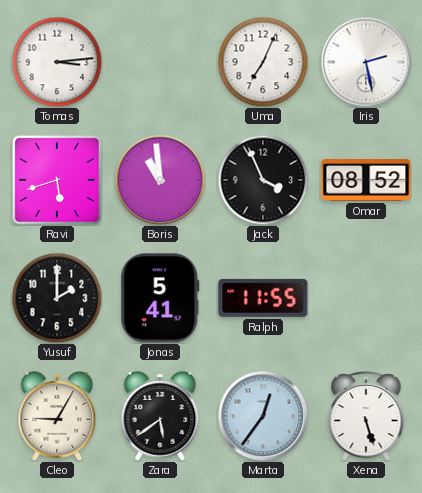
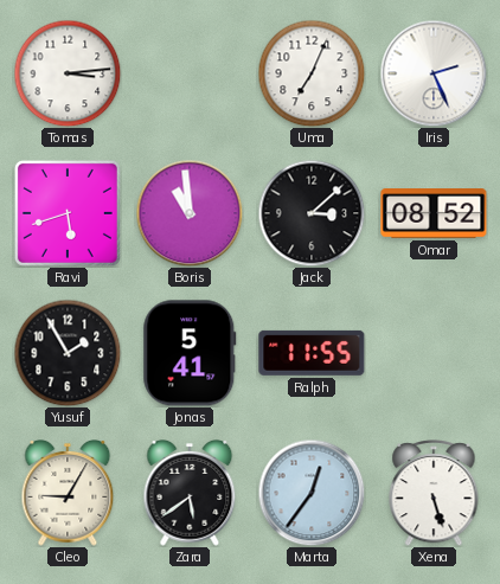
Iris: 2:28 -> 2:26
Jack: 3:56 -> 3:08
Yusuf: 2:00 -> 1:55
